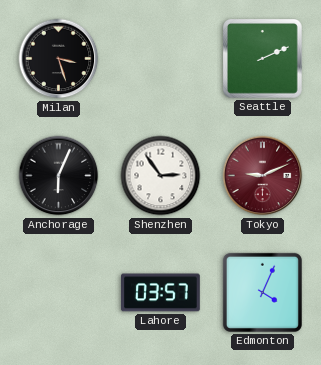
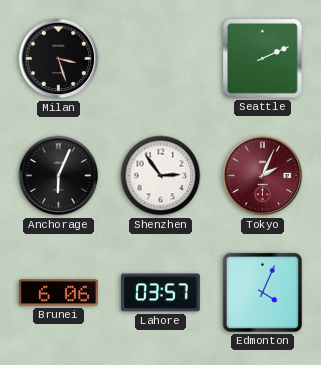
Tokyo: 9:11 -> 2:04
Brunei: none -> 6:06
